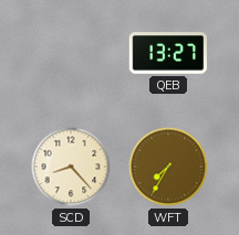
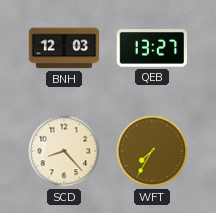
BNH: none -> 12:03
